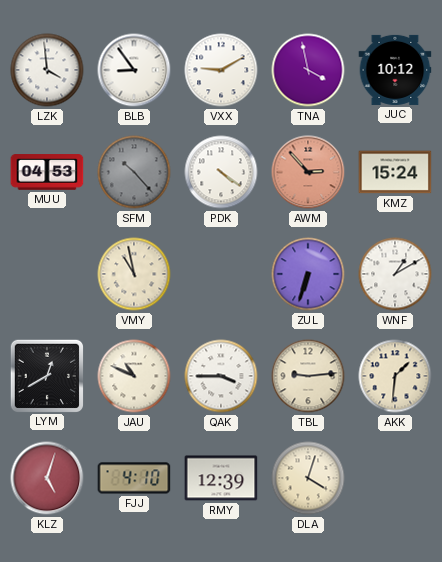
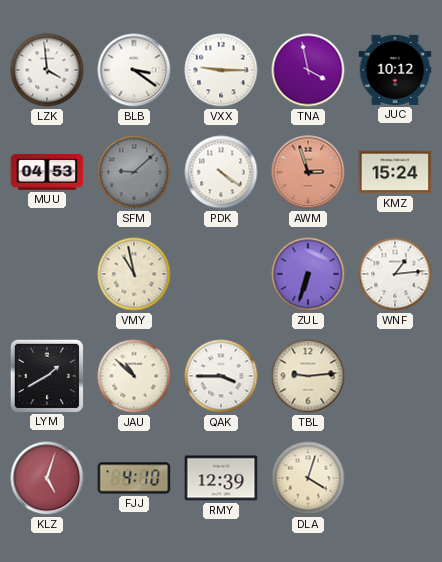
BLB: 8:54 -> 3:21
VXX: 9:10 -> 9:15
SFM: 10:23 -> 9:08
AWM: 2:53 -> 2:57
WNF: 1:10 -> 1:14
LYM: 12:40 -> 1:40
JAU: 10:49 -> 10:52
AKK: 1:31 -> none
